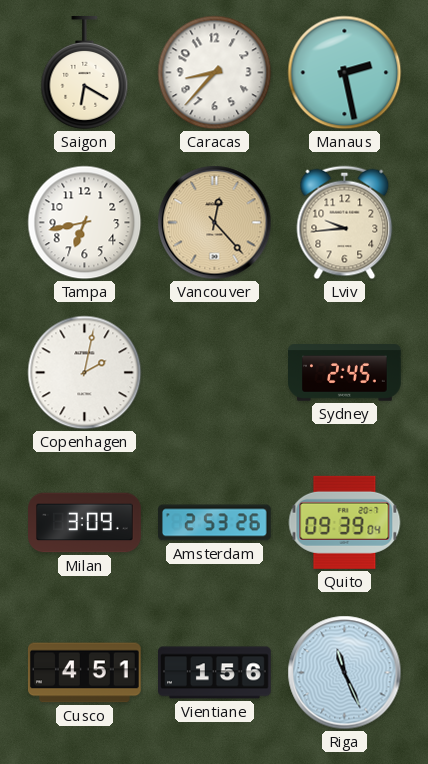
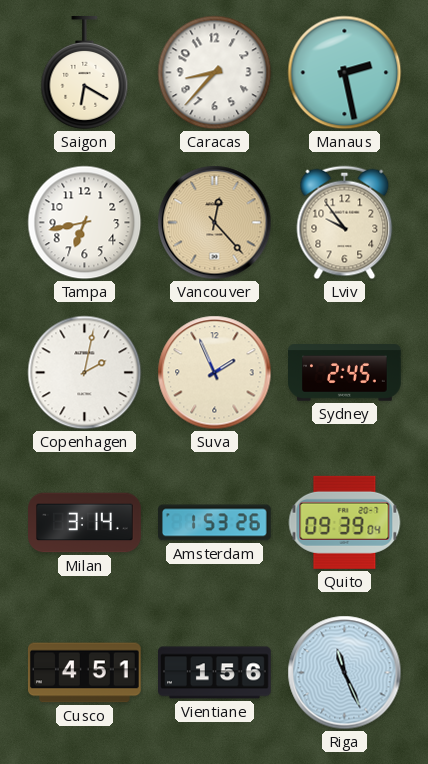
Lviv: 9:44 -> 9:54
Suva: none -> 1:56
Milan: 3:09 -> 3:14
Amsterdam: 2:53 -> 1:53
